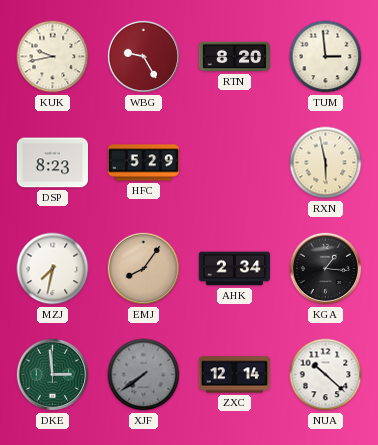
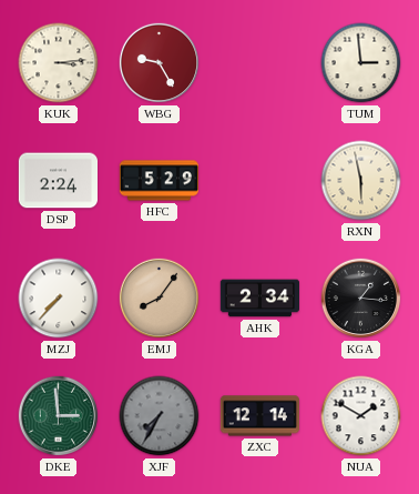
KUK: 9:43 -> 3:14
RTN: 8:20 -> none
DSP: 8:23 -> 2:24
MZJ: 7:32 -> 7:37
XJF: 7:39 -> 7:35
NUA: 10:22 -> 1:50
